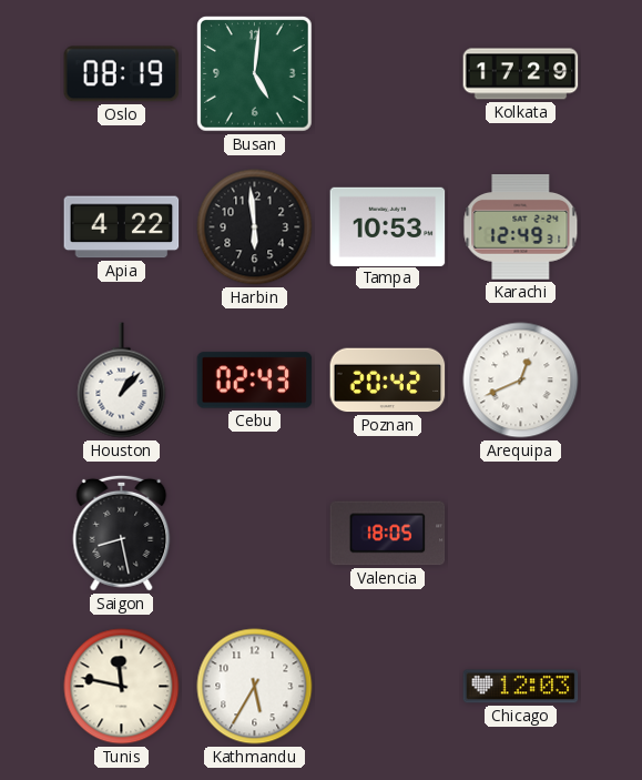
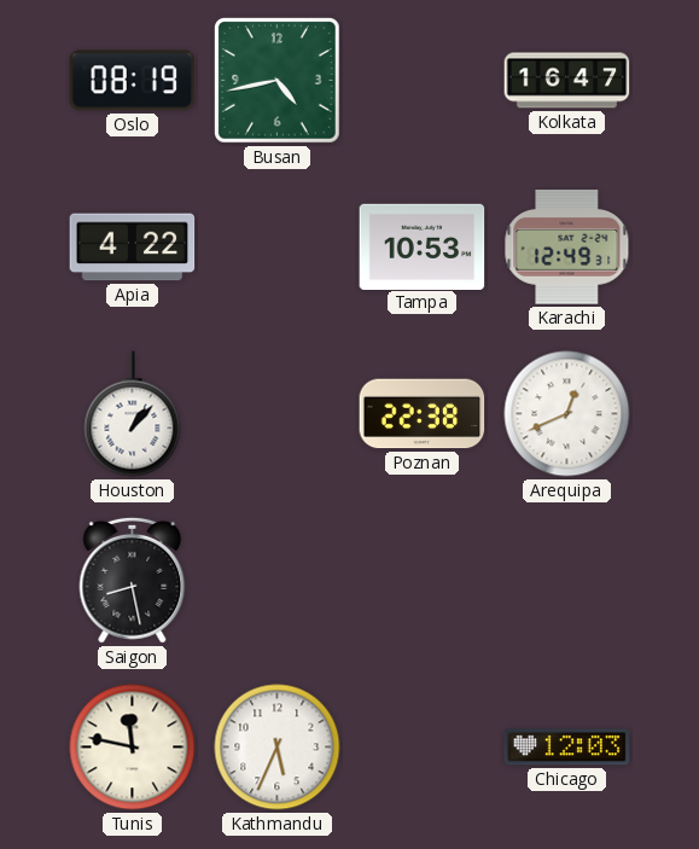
Busan: 5:01 -> 4:43
Kolkata: 17:29 -> 16:47
Harbin: 5:59 -> none
Cebu: 02:43 -> none
Poznan: 20:42 -> 22:38
Valencia: 18:05 -> none
Kathmandu: 5:35 -> 5:34
